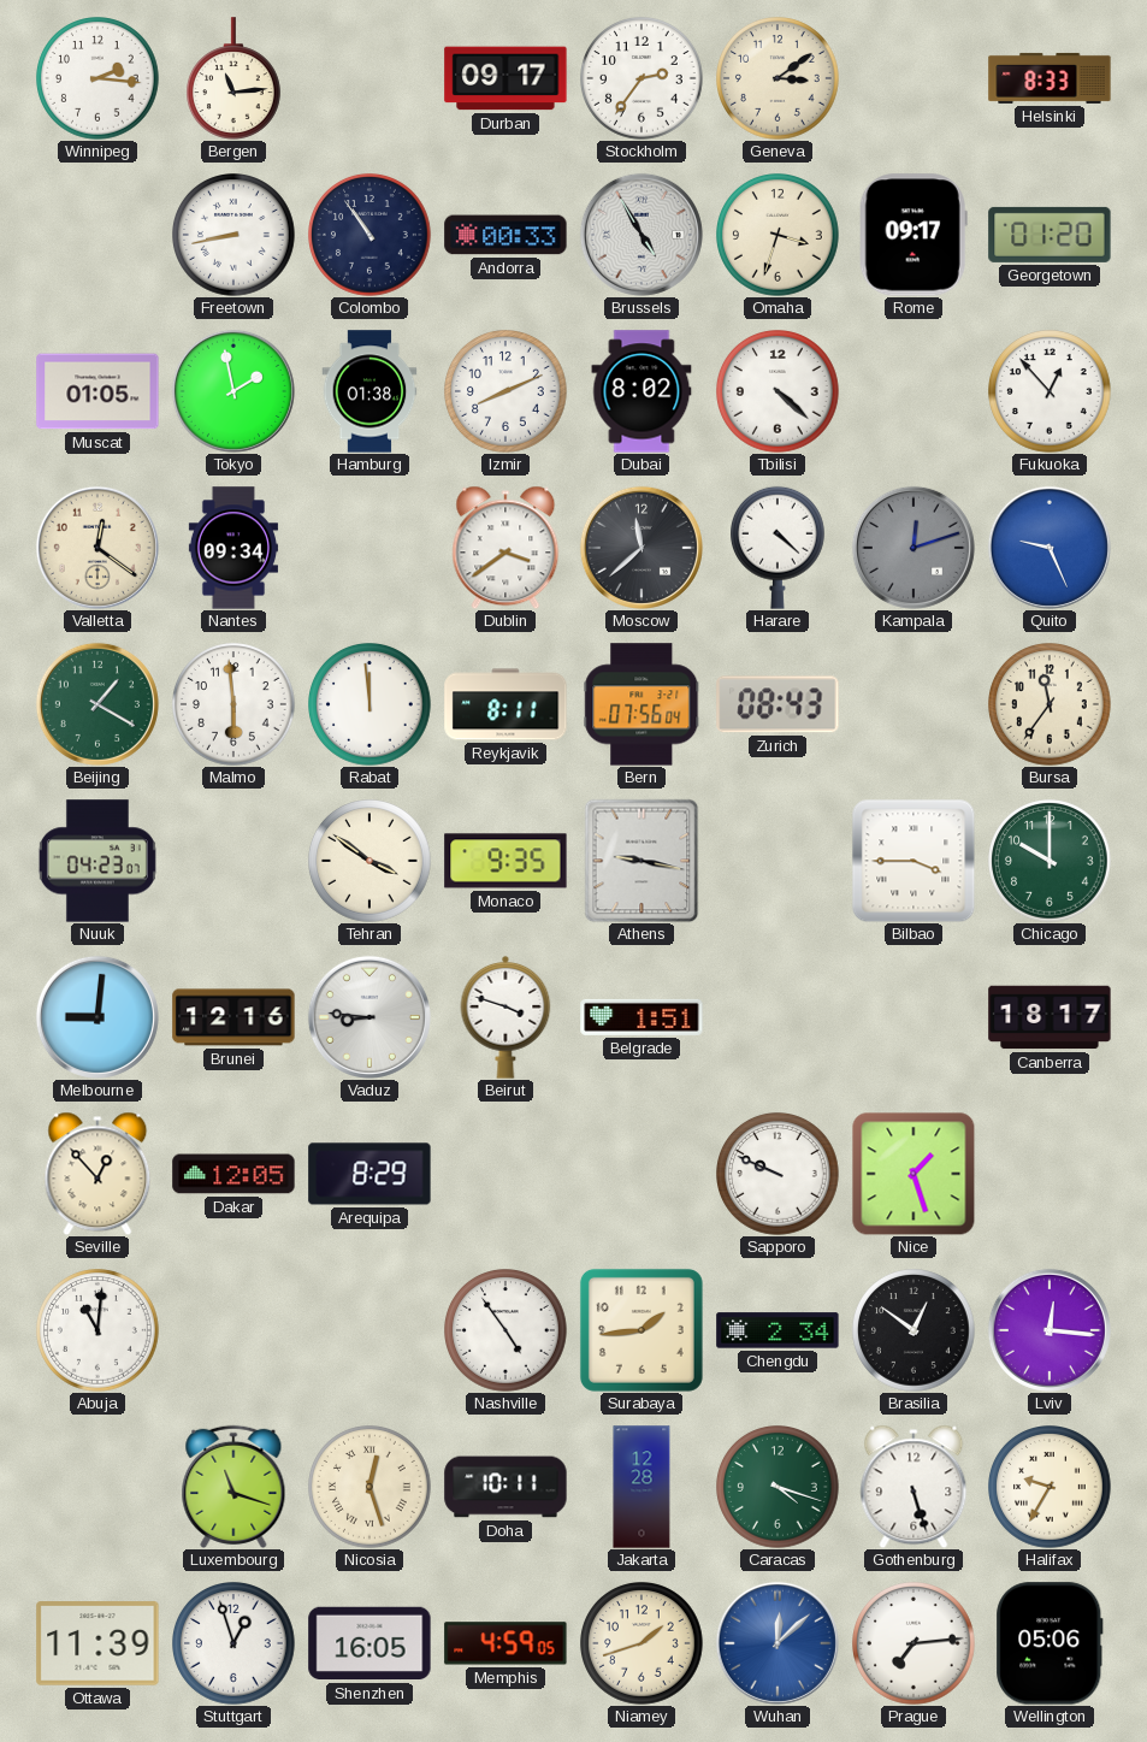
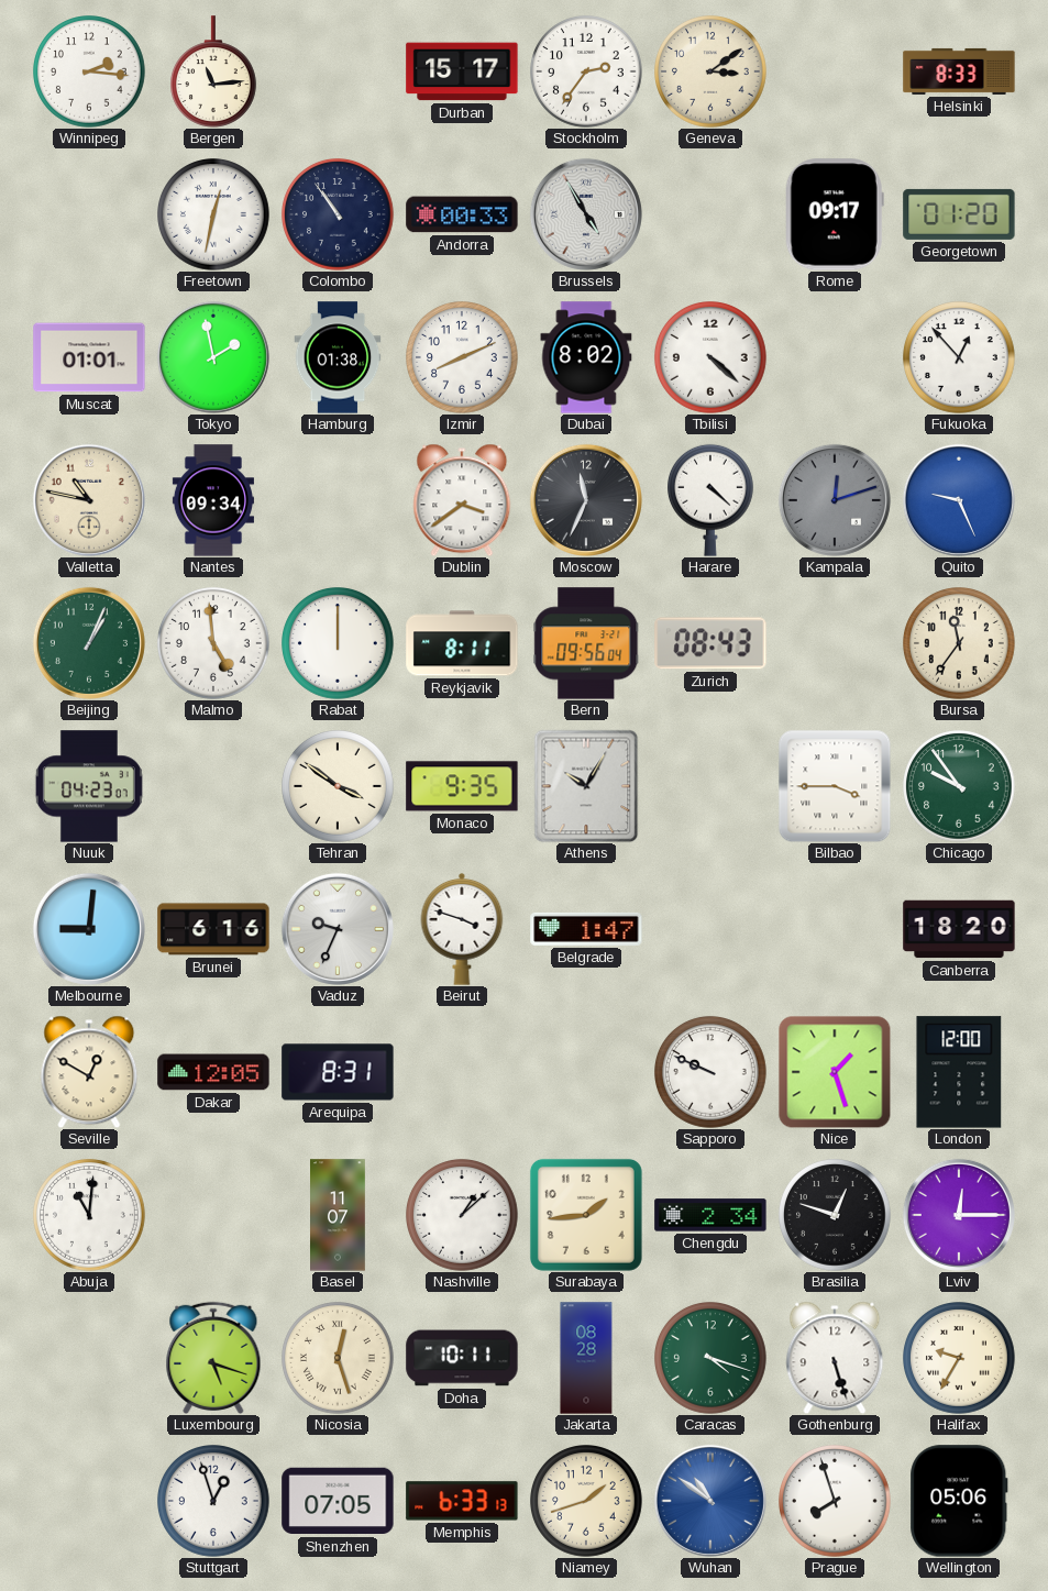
Durban: 09:17 -> 15:17
Freetown: 8:43 -> 12:32
Omaha: 3:33 -> none
Muscat: 01:05 -> 01:01
Valletta: 12:21 -> 10:47
Moscow: 11:38 -> 11:34
Beijing: 1:20 -> 1:04
Malmo: 5:59 -> 4:59
Rabat: 11:59 -> 12:00
Bern: 07:56 -> 09:56
Athens: 9:17 -> 10:05
Chicago: 10:00 -> 9:54
Brunei: 12:16 -> 6:16
Vaduz: 8:46 -> 9:34
Belgrade: 1:51 -> 1:47
Canberra: 18:17 -> 18:20
Seville: 12:53 -> 12:50
Arequipa: 8:29 -> 8:31
London: none -> 12:00
Basel: none -> 11:07
Nashville: 4:54 -> 1:08
Brasilia: 12:51 -> 12:48
Lviv: 12:16 -> 12:15
Luxembourg: 11:18 -> 5:18
Jakarta: 12:28 -> 08:28
Ottawa: 11:39 -> none
Shenzhen: 16:05 -> 07:05
Memphis: 4:59 -> 6:33
Wuhan: 12:08 -> 10:51
Prague: 7:14 -> 7:57
